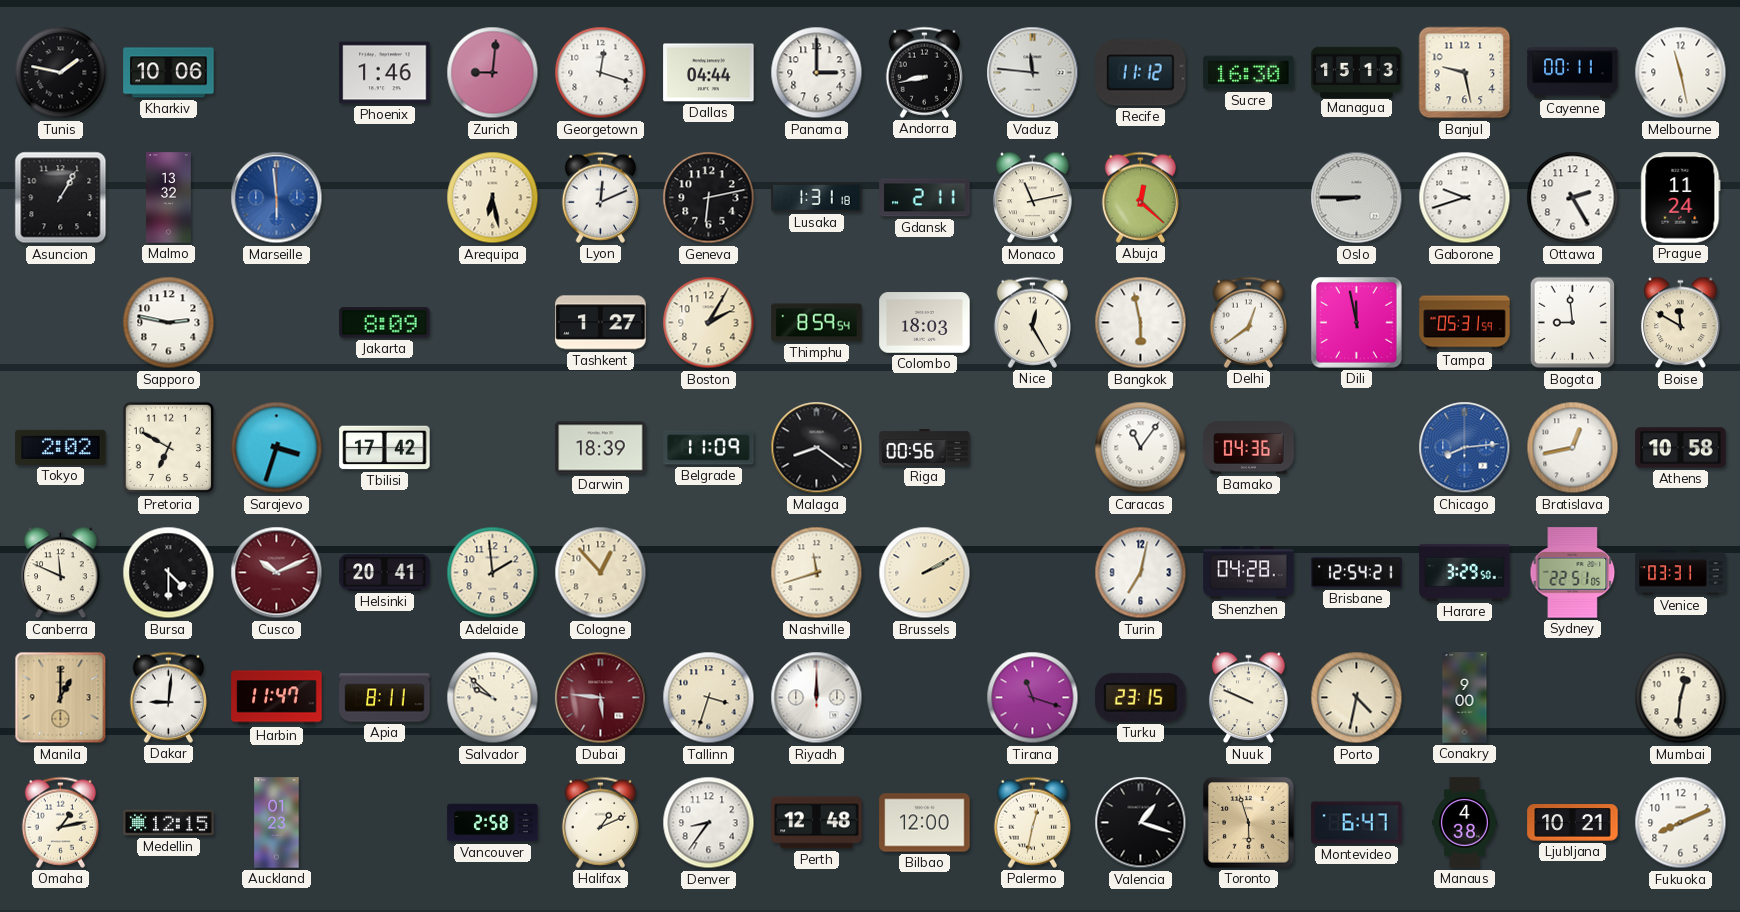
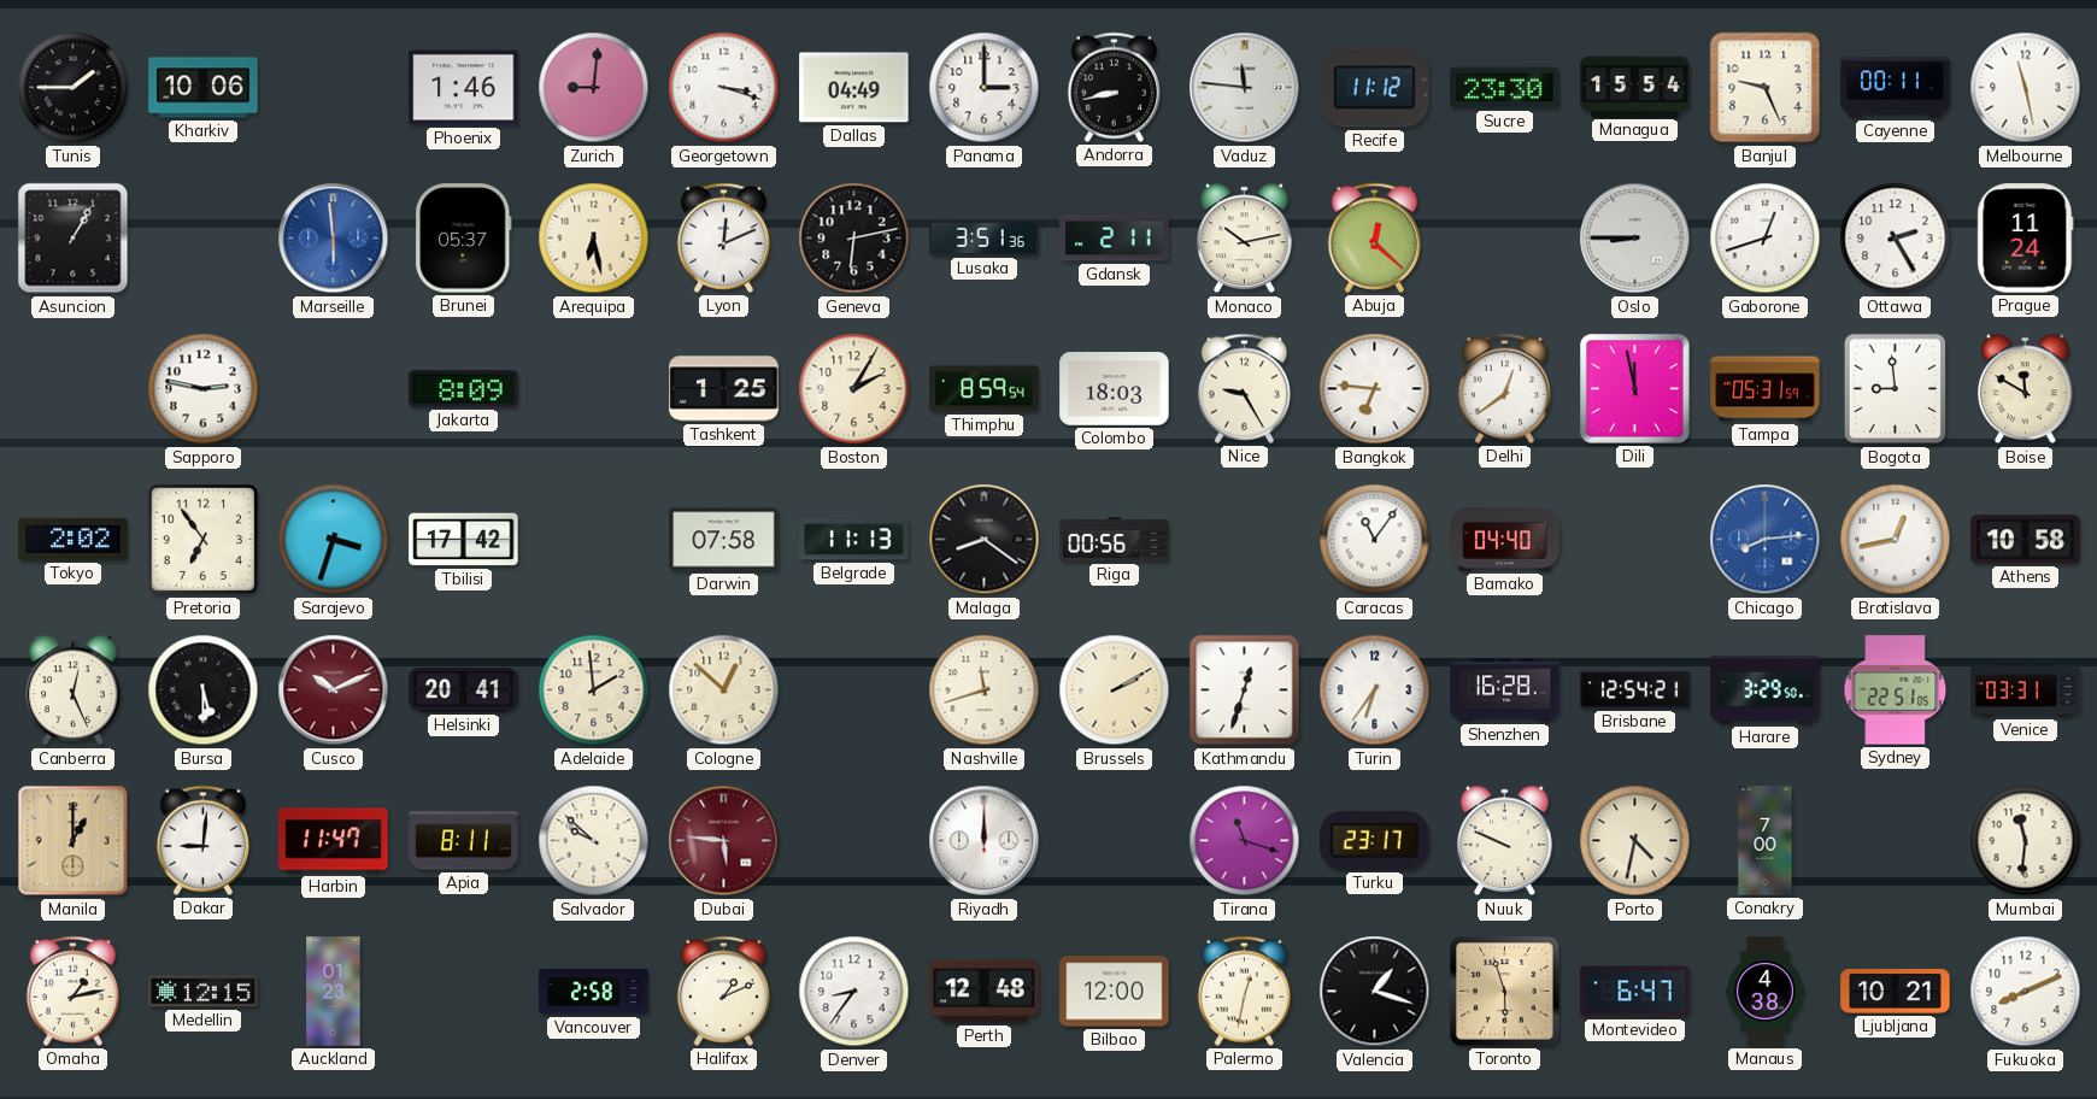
Tunis: 1:47 -> 1:45
Georgetown: 12:18 -> 3:18
Dallas: 04:44 -> 04:49
Sucre: 16:30 -> 23:30
Managua: 15:13 -> 15:54
Banjul: 9:28 -> 9:26
Malmo: 13:32 -> none
Brunei: none -> 05:37
Lusaka: 1:31 -> 3:51
Monaco: 11:13 -> 10:13
Gaborone: 9:42 -> 12:42
Tashkent: 1:27 -> 1:25
Nice: 12:25 -> 9:25
Bangkok: 5:58 -> 6:46
Pretoria: 6:50 -> 6:54
Darwin: 18:39 -> 07:58
Belgrade: 11:09 -> 11:13
Bamako: 04:36 -> 04:40
Canberra: 11:49 -> 12:26
Bursa: 4:30 -> 5:30
Cologne: 12:53 -> 12:52
Kathmandu: none -> 12:33
Turin: 7:02 -> 6:36
Shenzhen: 04:28 -> 16:28
Tallinn: 3:33 -> none
Turku: 23:15 -> 23:17
Conakry: 9:00 -> 7:00
Mumbai: 12:31 -> 11:31
